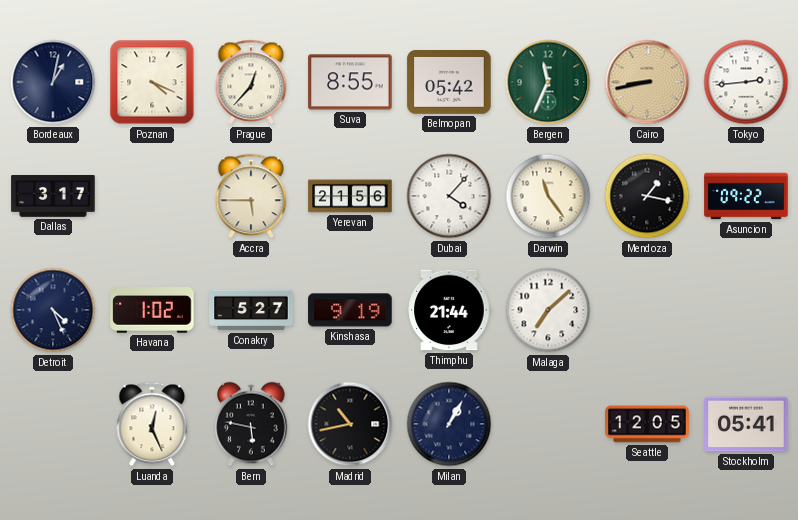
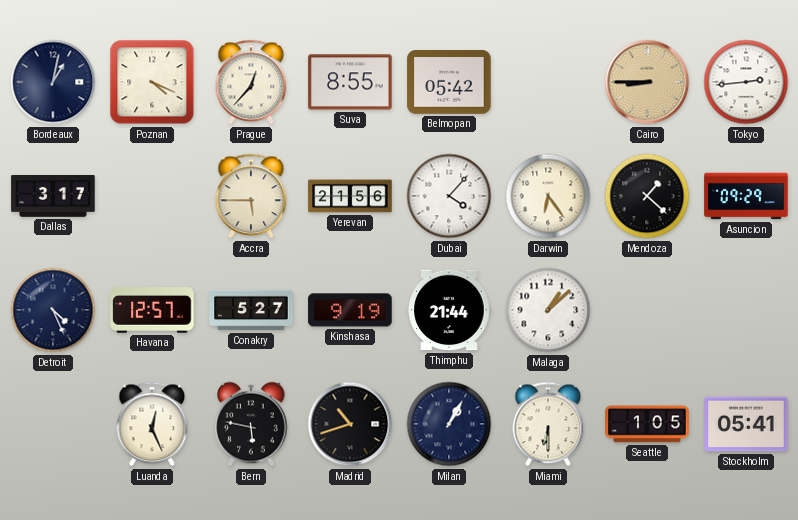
Bergen: 11:34 -> none
Cairo: 8:43 -> 8:45
Darwin: 11:24 -> 6:24
Mendoza: 1:17 -> 1:22
Asuncion: 09:22 -> 09:29
Havana: 1:02 -> 12:57
Malaga: 7:08 -> 1:08
Madrid: 10:43 -> 10:42
Miami: none -> 6:30
Seattle: 12:05 -> 1:05
